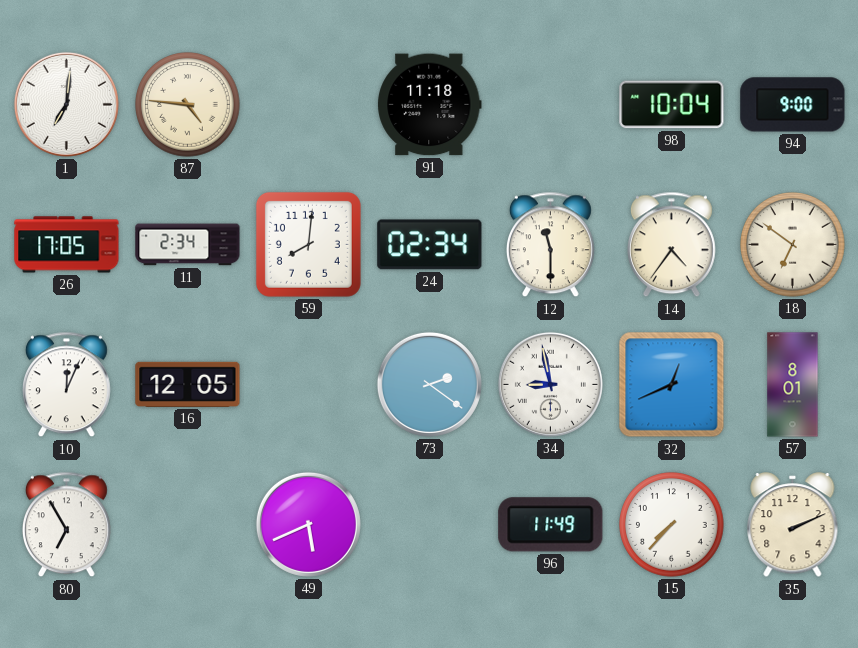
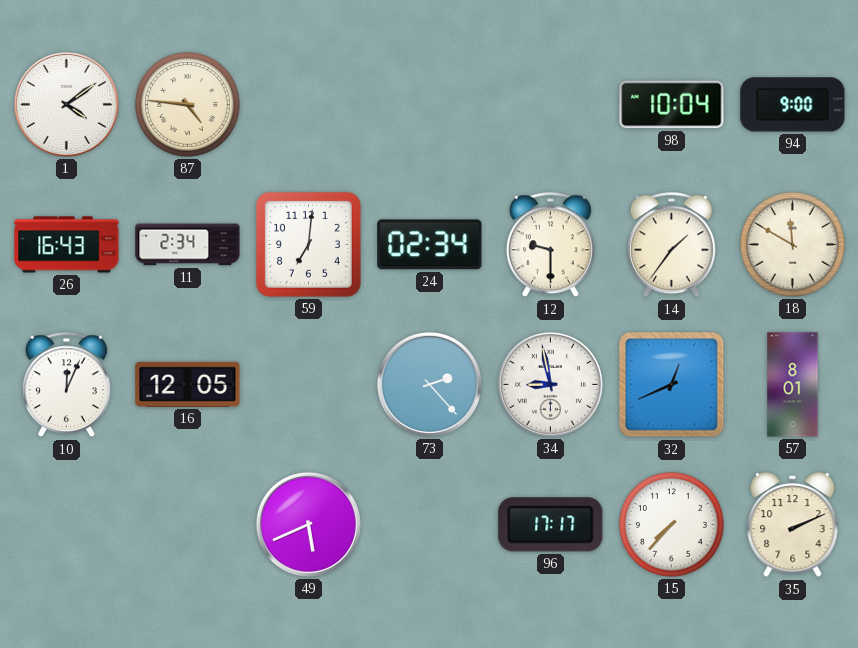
1: 7:01 -> 4:09
91: 11:18 -> none
26: 17:05 -> 16:43
59: 8:01 -> 7:01
12: 11:30 -> 9:30
14: 4:36 -> 1:36
18: 6:51 -> 11:50
73: 2:21 -> 2:23
80: 6:55 -> none
96: 11:49 -> 17:17
